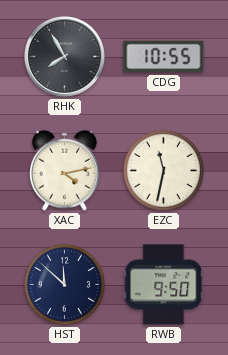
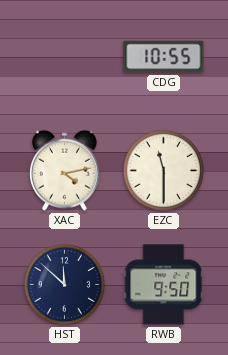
RHK: 7:55 -> none
EZC: 11:32 -> 11:30
